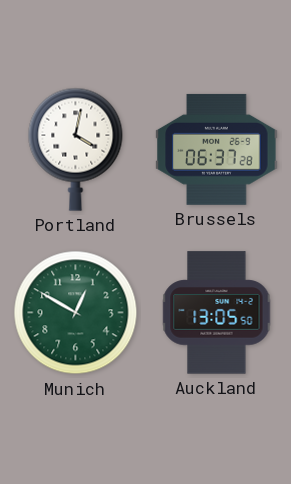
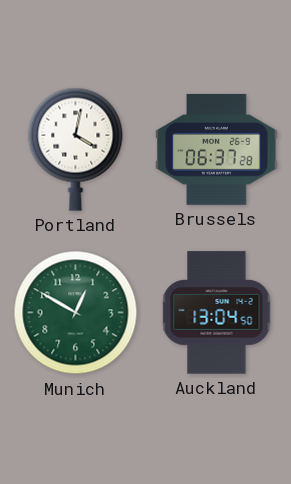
Auckland: 13:05 -> 13:04
